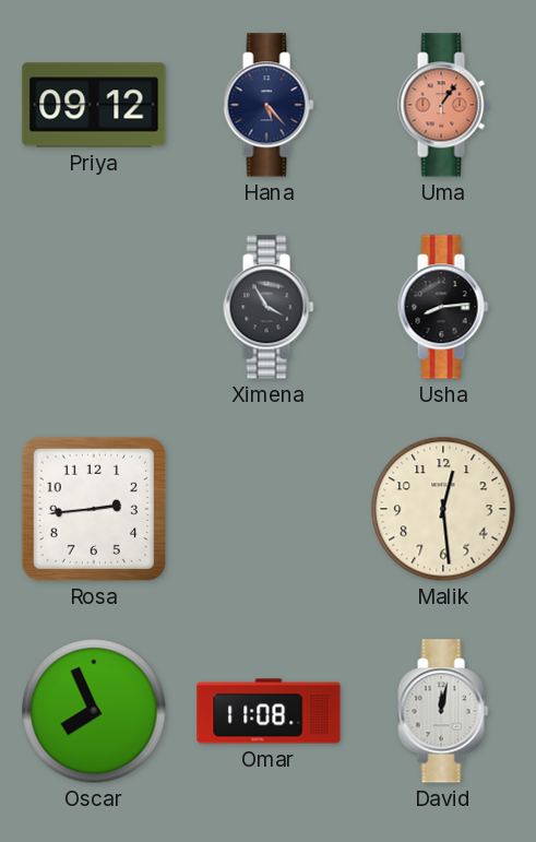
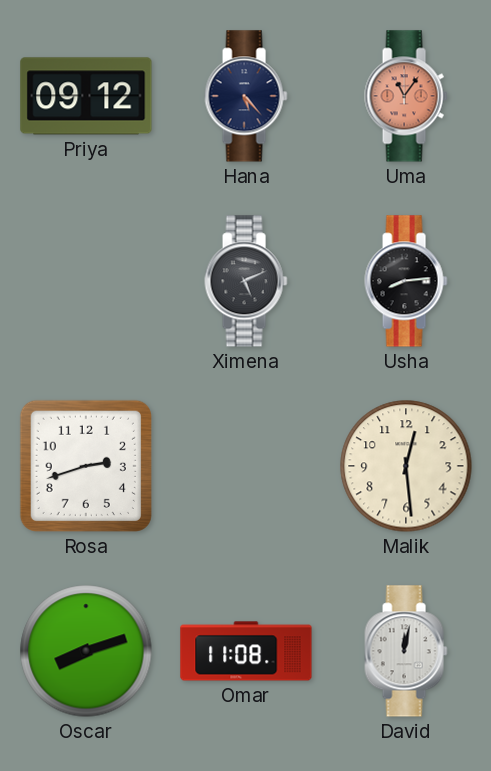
Uma: 1:06 -> 11:06
Ximena: 3:55 -> 5:11
Rosa: 2:44 -> 2:42
Oscar: 7:56 -> 8:12
